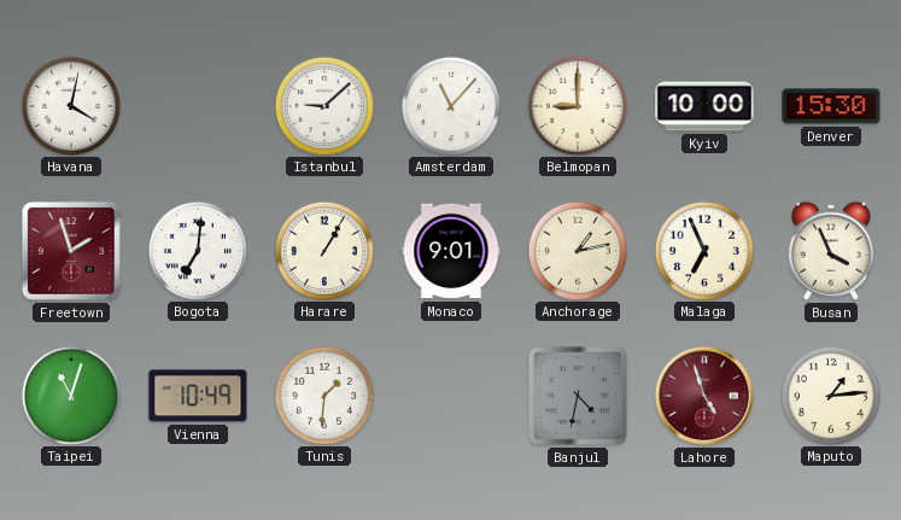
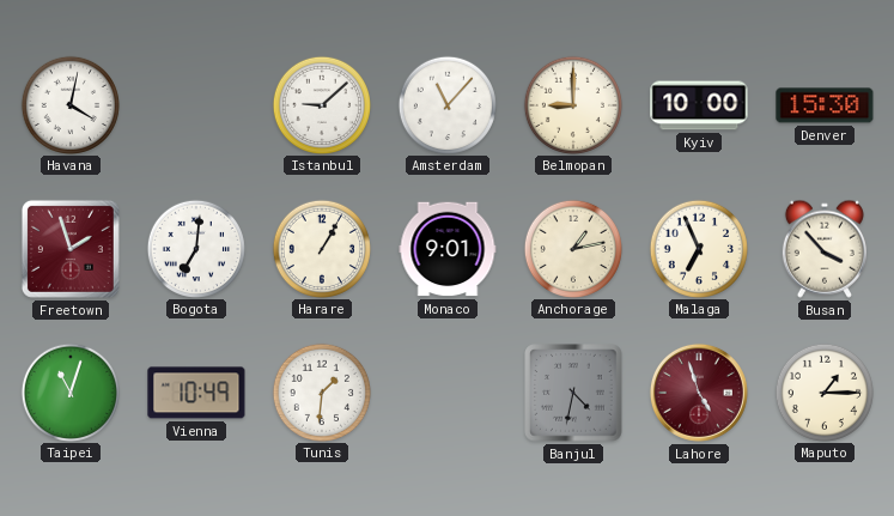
Busan: 3:56 -> 3:53
Maputo: 1:14 -> 1:15
